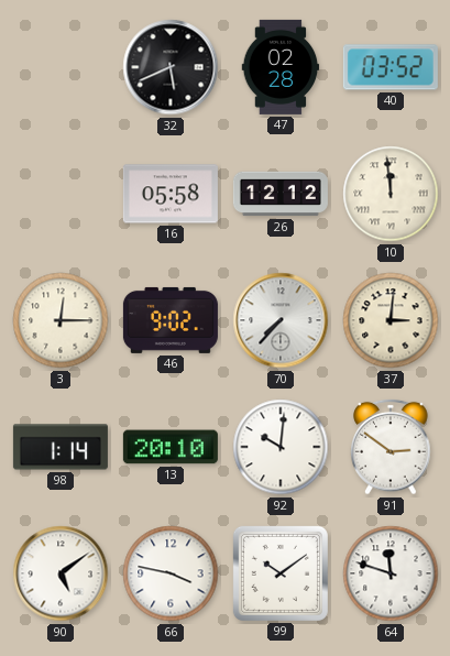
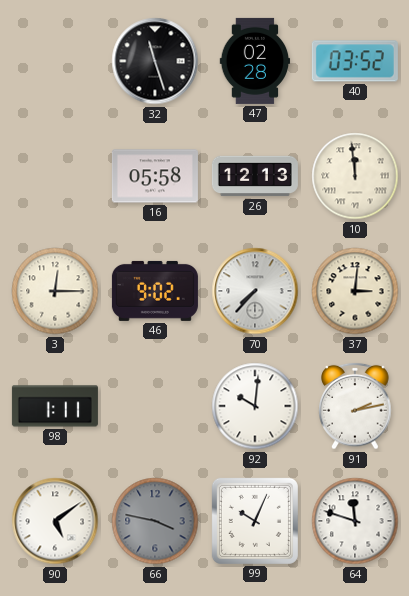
32: 5:41 -> 11:27
26: 12:12 -> 12:13
98: 1:14 -> 1:11
13: 20:10 -> none
91: 2:51 -> 2:13
66 dial: white -> grey
99: 10:09 -> 10:04
